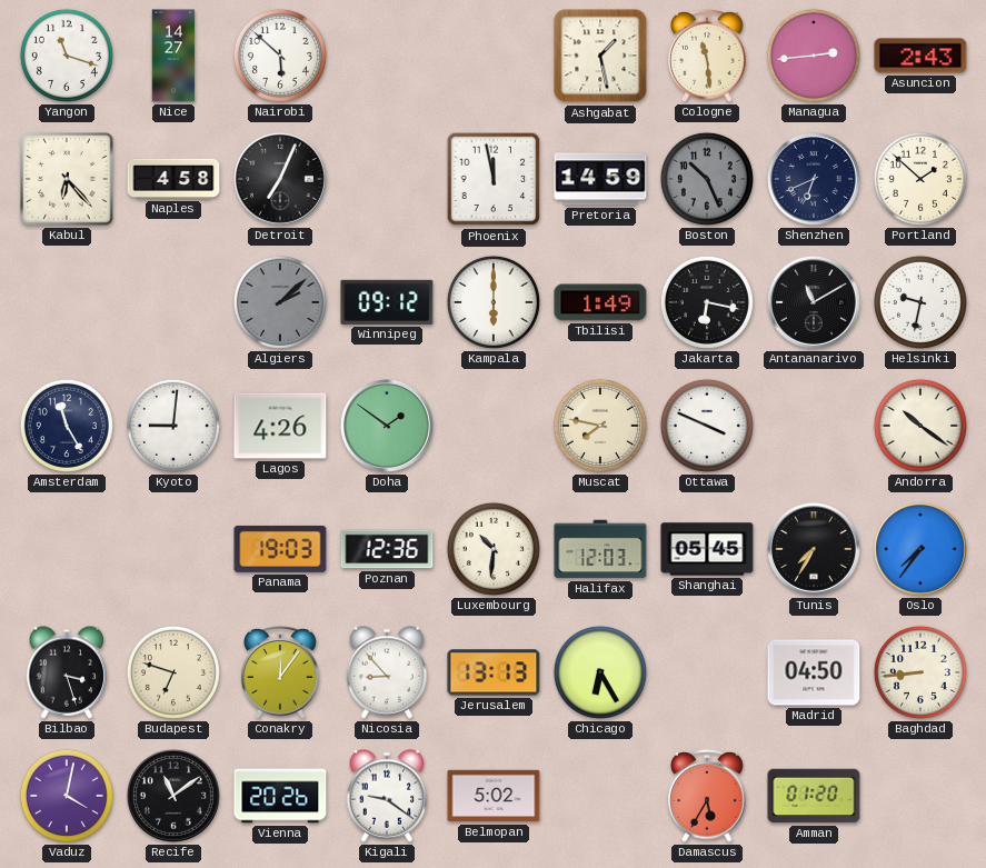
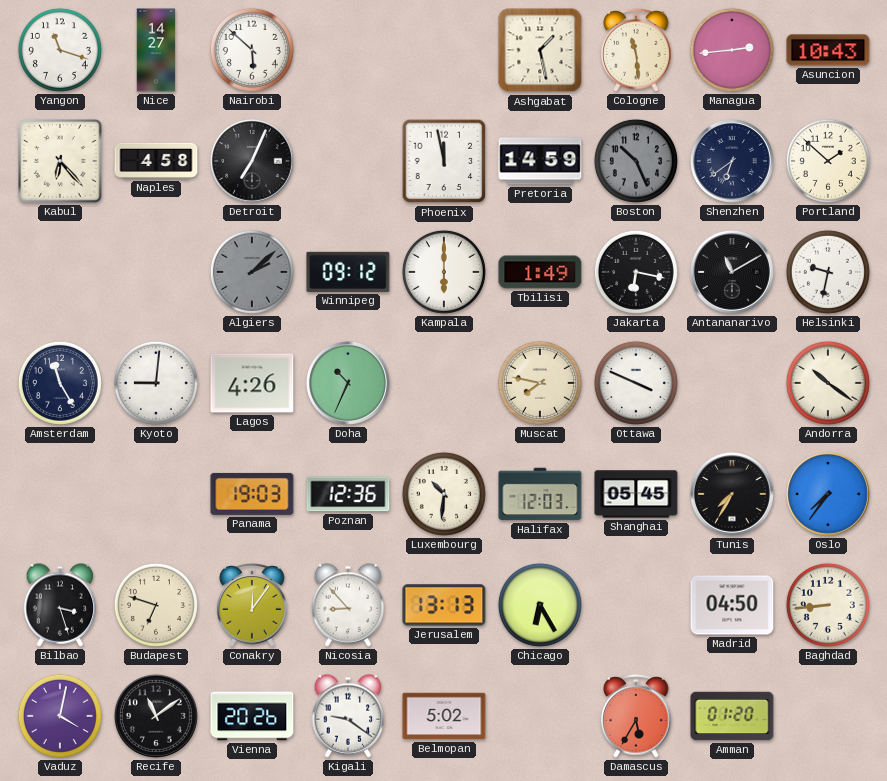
Asuncion: 2:43 -> 10:43
Shenzhen: 6:41 -> 6:39
Doha: 1:51 -> 10:34
